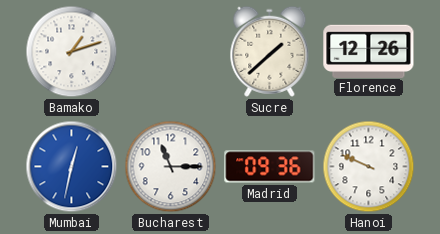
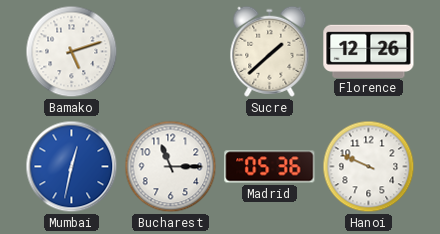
Bamako: 1:12 -> 5:12
Madrid: 09:36 -> 05:36
